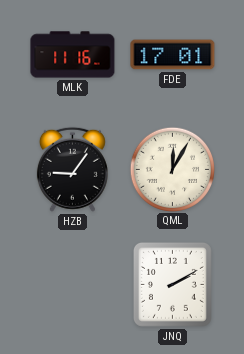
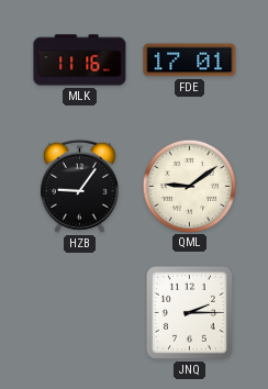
QML: 12:05 -> 9:09
JNQ: 2:10 -> 2:15
